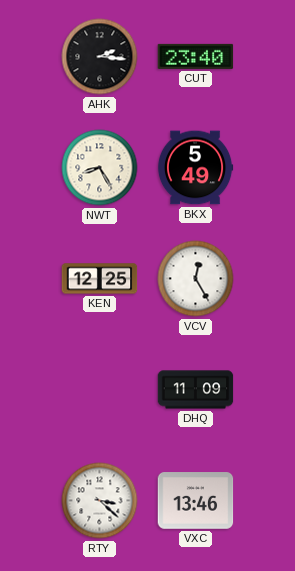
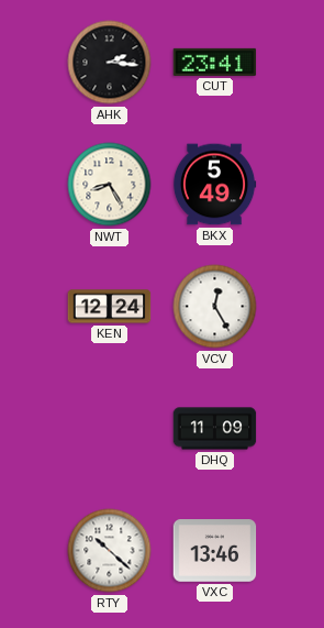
CUT: 23:40 -> 23:41
KEN: 12:25 -> 12:24
RTY: 3:22 -> 10:22
